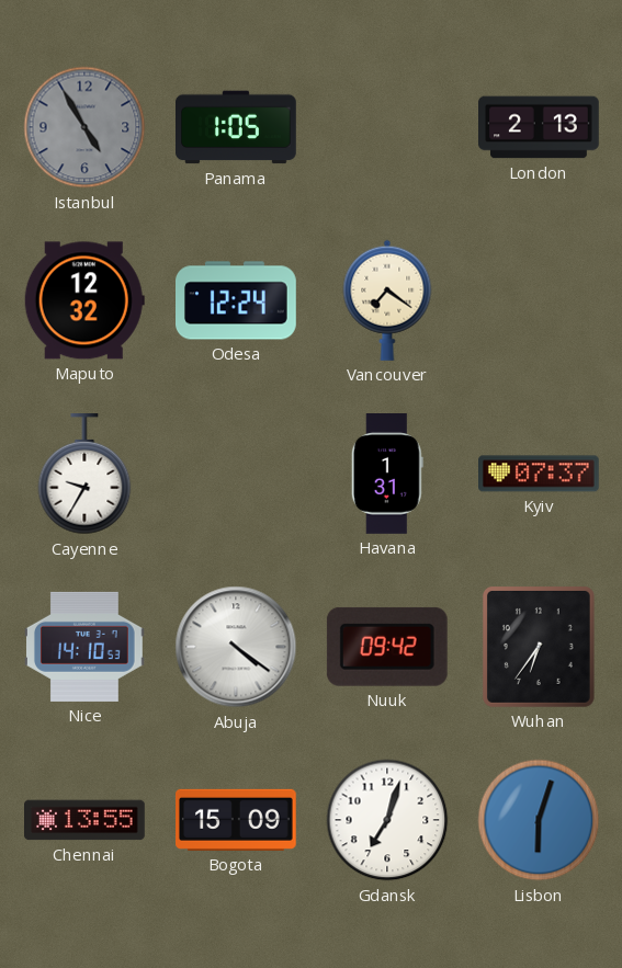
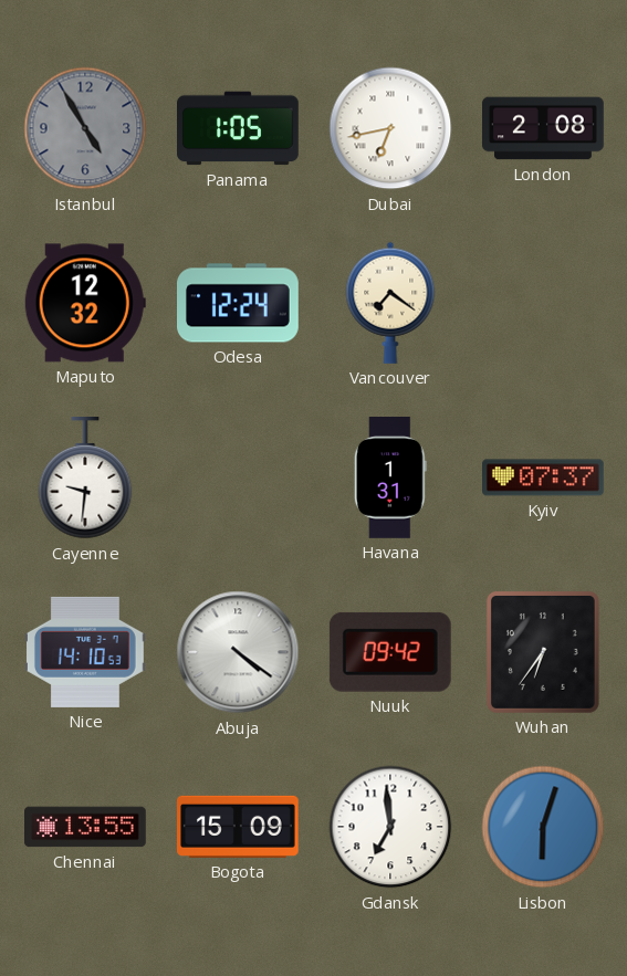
Dubai: none -> 6:43
London: 2:13 -> 2:08
Cayenne: 9:35 -> 9:31
Gdansk: 7:03 -> 6:59
